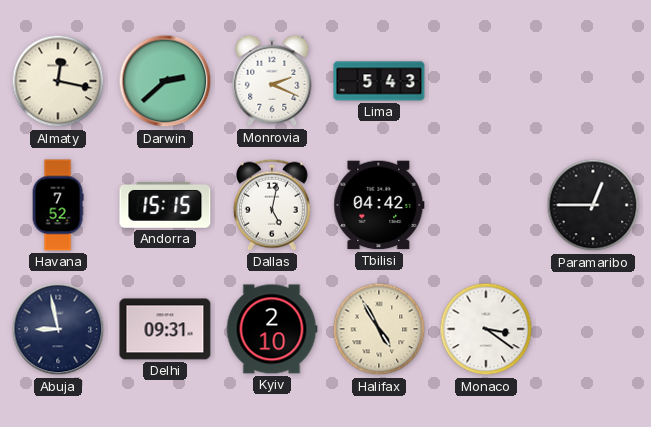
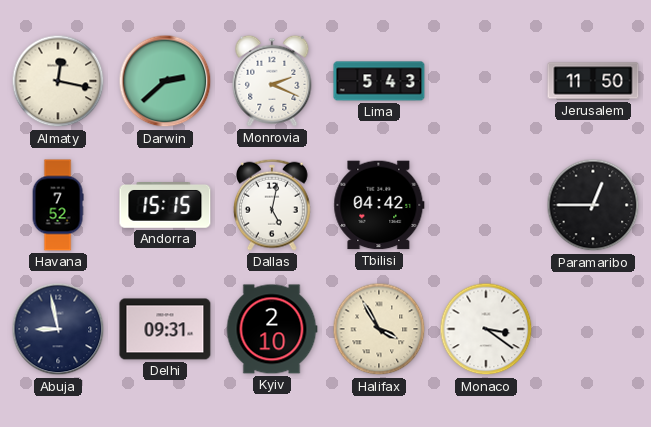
Jerusalem: none -> 11:50
Halifax: 4:55 -> 3:55
